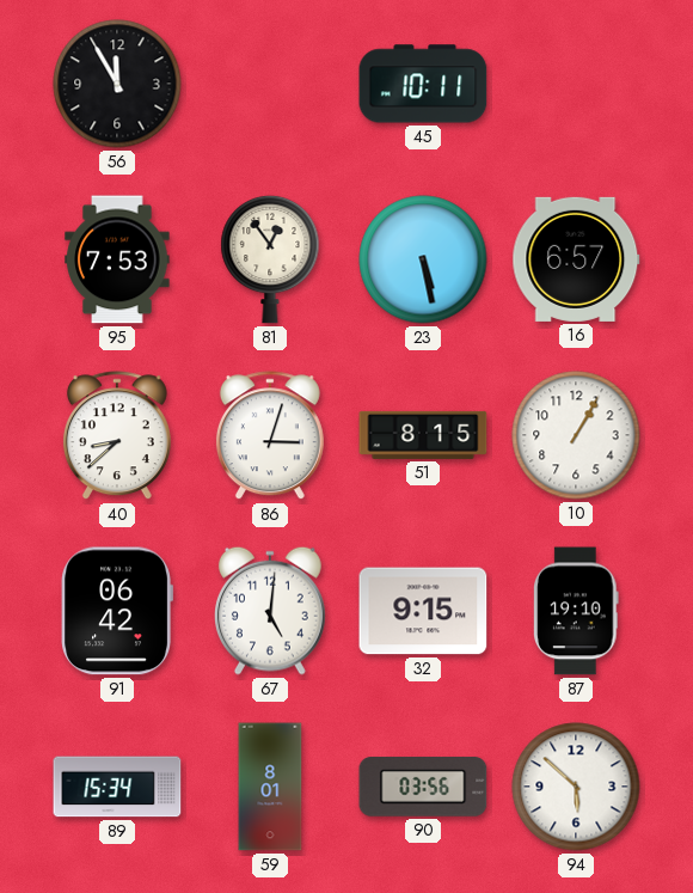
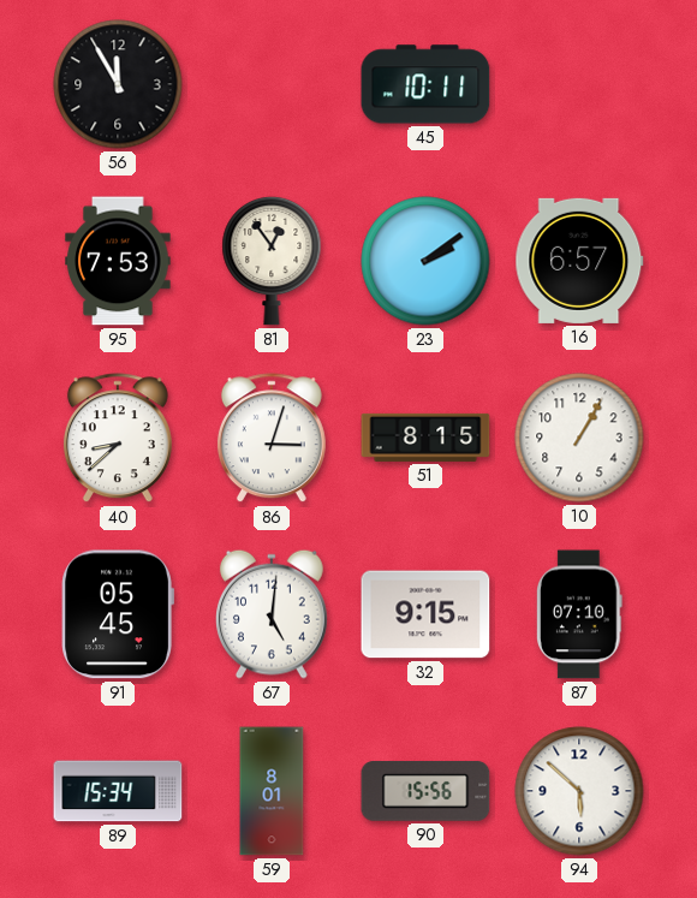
23: 5:28 -> 2:09
91: 06:42 -> 05:45
87: 19:10 -> 07:10
90: 03:56 -> 15:56
